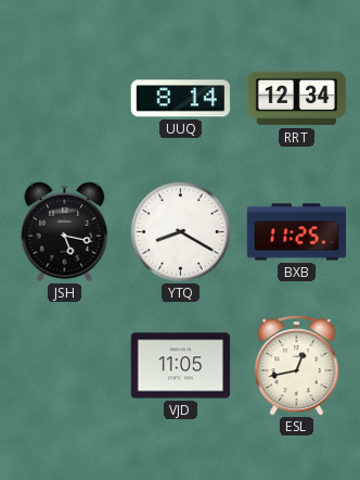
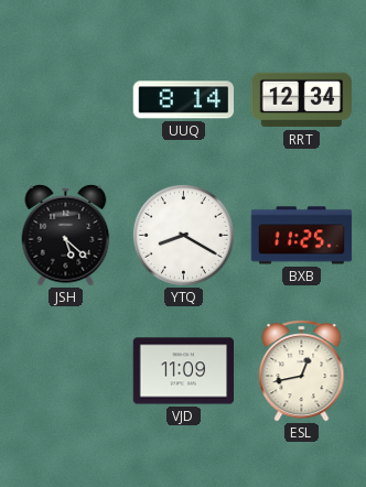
JSH: 5:17 -> 5:22
VJD: 11:05 -> 11:09
